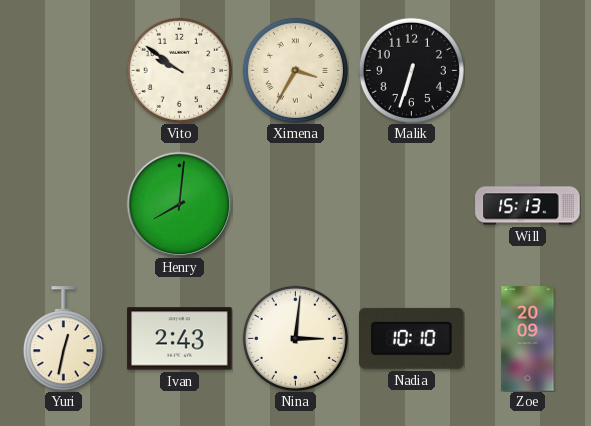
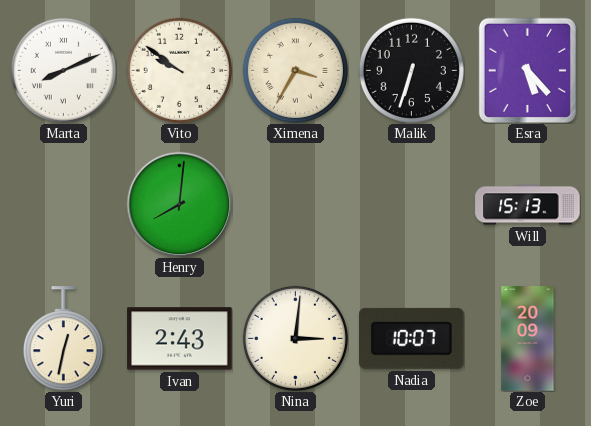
Marta: none -> 8:11
Esra: none -> 5:23
Nadia: 10:10 -> 10:07
